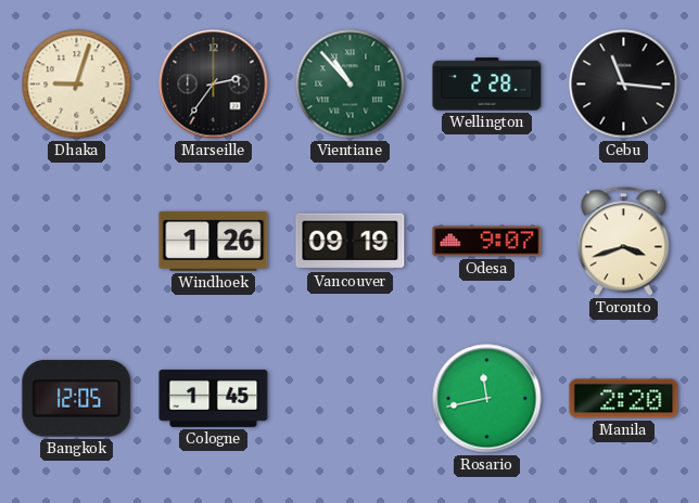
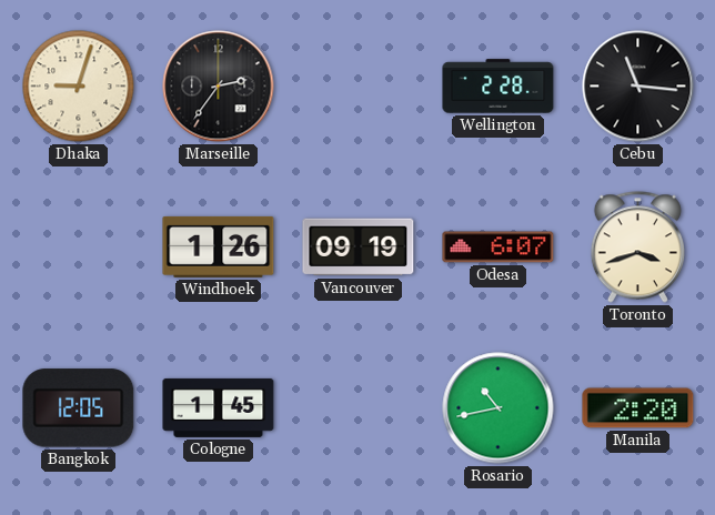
Vientiane: 10:53 -> none
Odesa: 9:07 -> 6:07
Rosario: 11:43 -> 10:43
